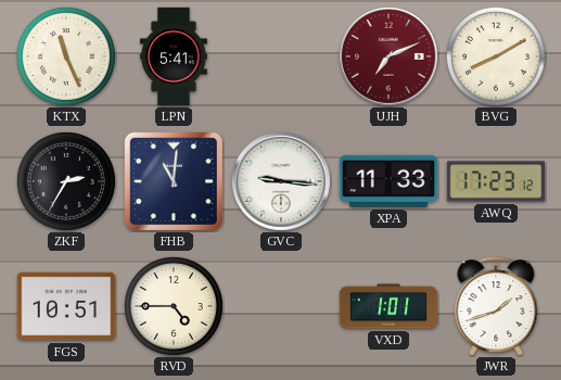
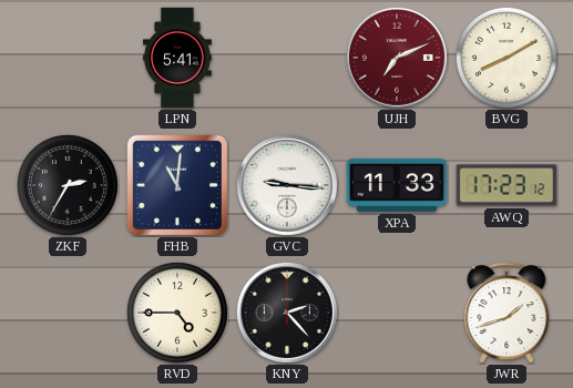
KTX: 11:26 -> none
FGS: 10:51 -> none
KNY: none -> 2:23
VXD: 1:01 -> none
